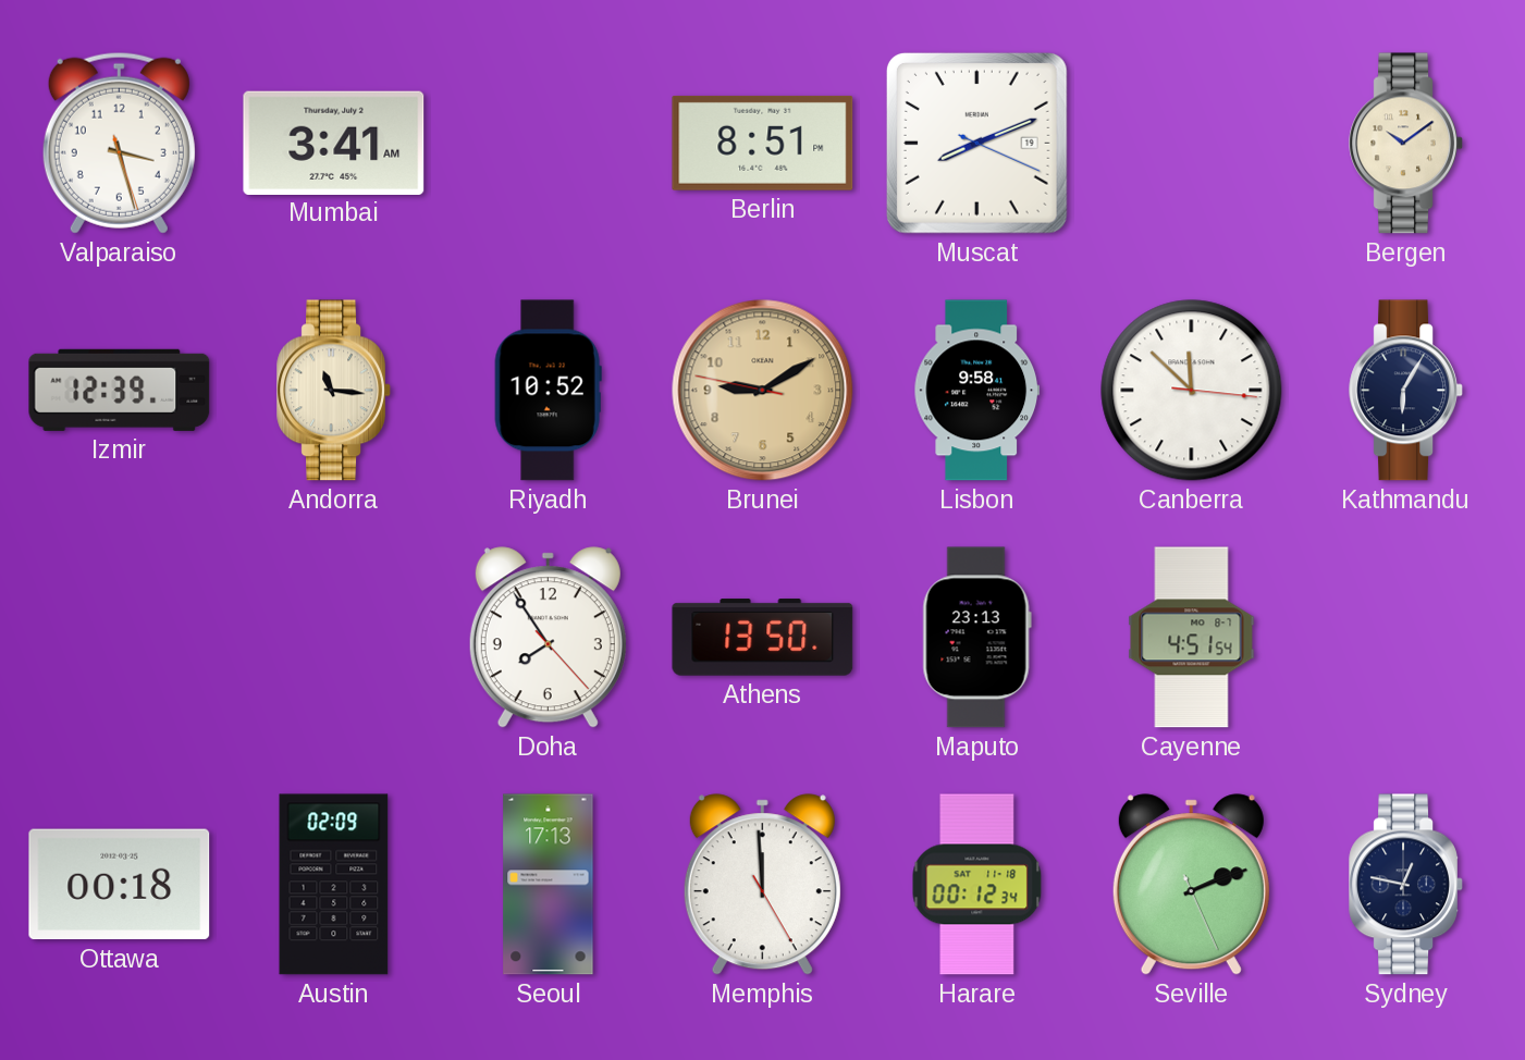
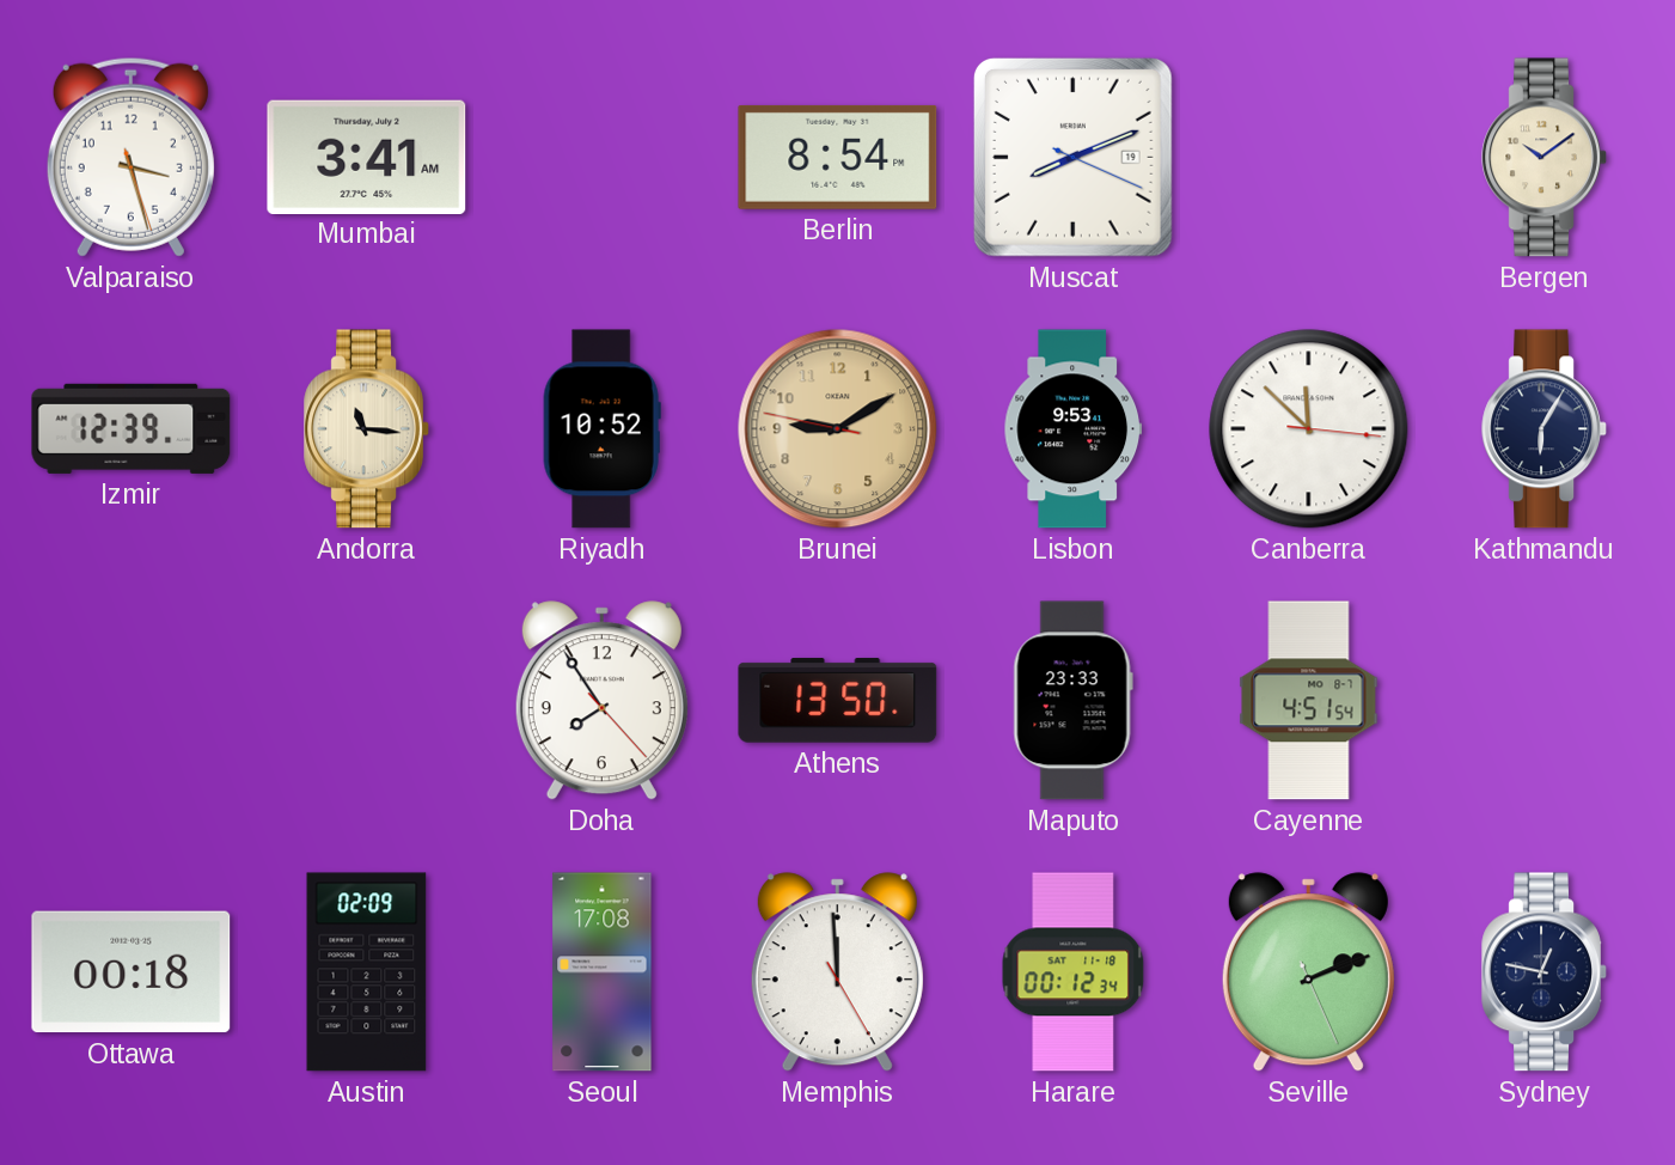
Berlin: 8:51 -> 8:54
Lisbon: 9:58 -> 9:53
Maputo: 23:13 -> 23:33
Seoul: 17:13 -> 17:08
